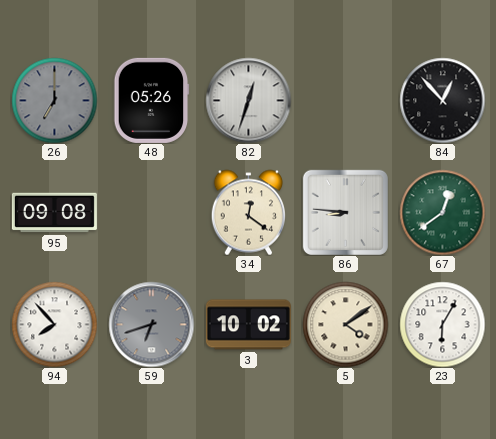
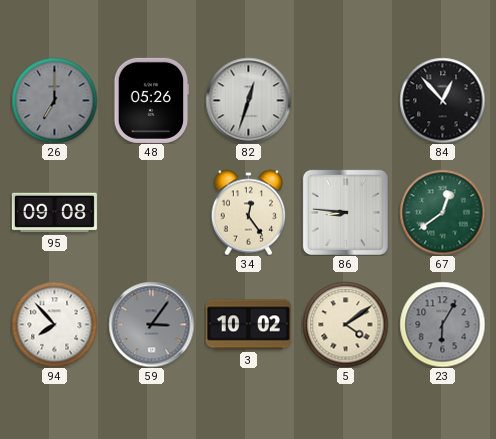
34: 12:21 -> 12:24
59: 6:42 -> 3:06
23 dial: white -> grey
